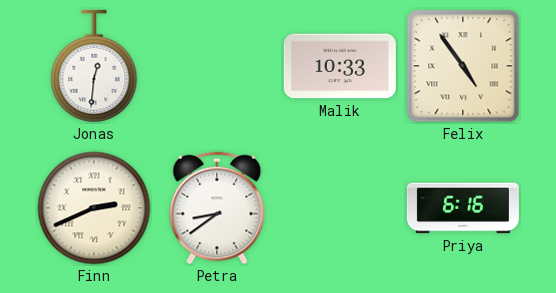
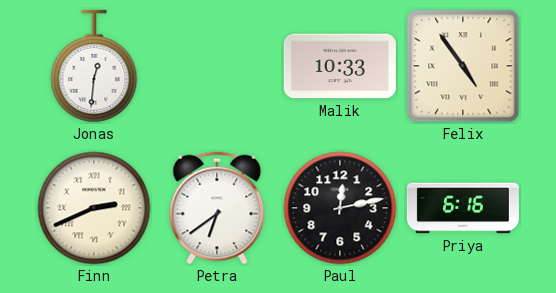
Petra: 8:39 -> 6:39
Paul: none -> 12:13
